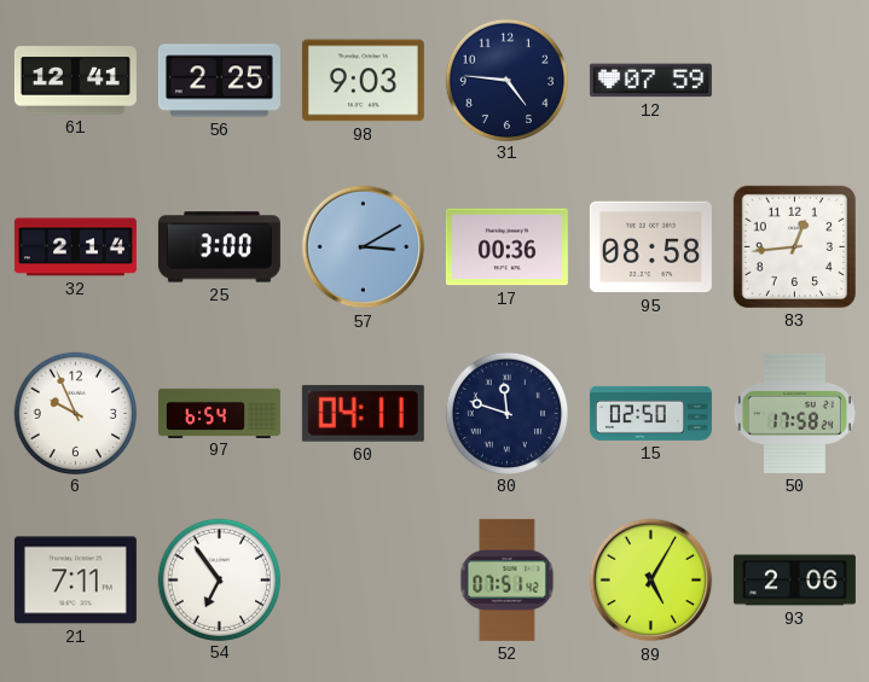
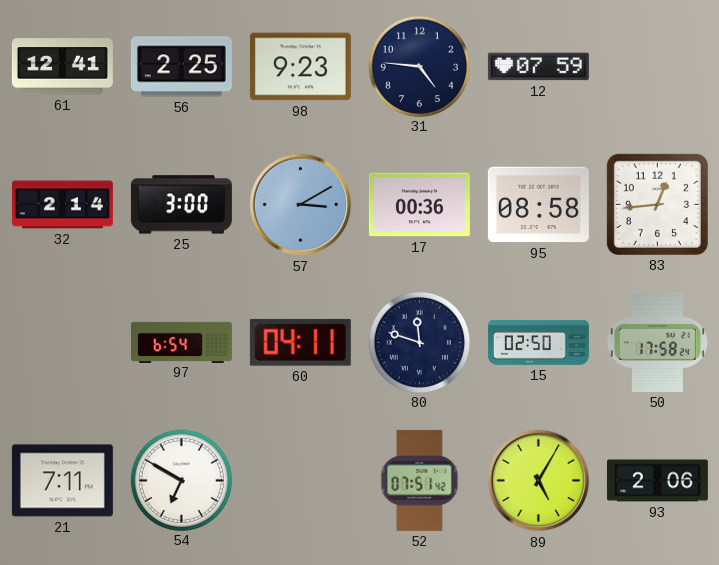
98: 9:03 -> 9:23
6: 9:56 -> none
54: 6:54 -> 6:50
